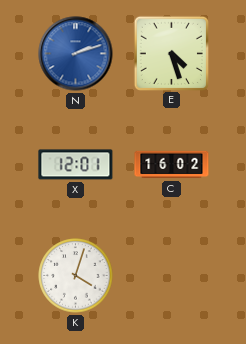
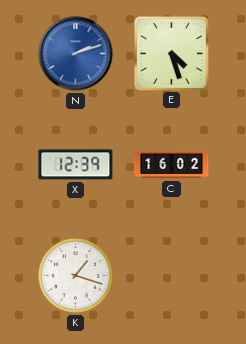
X: 12:01 -> 12:39
K: 4:03 -> 1:18
